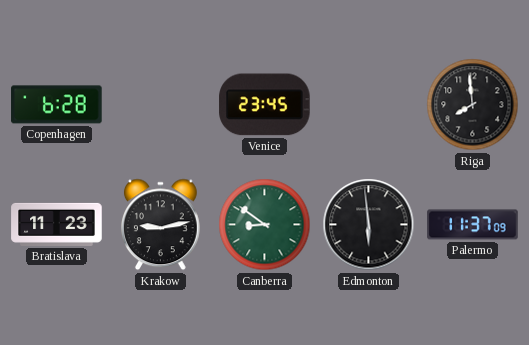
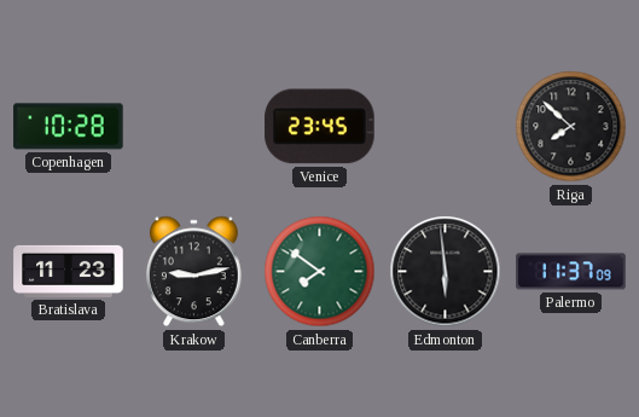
Copenhagen: 6:28 -> 10:28
Riga: 7:59 -> 7:52
Canberra: 8:51 -> 7:51
